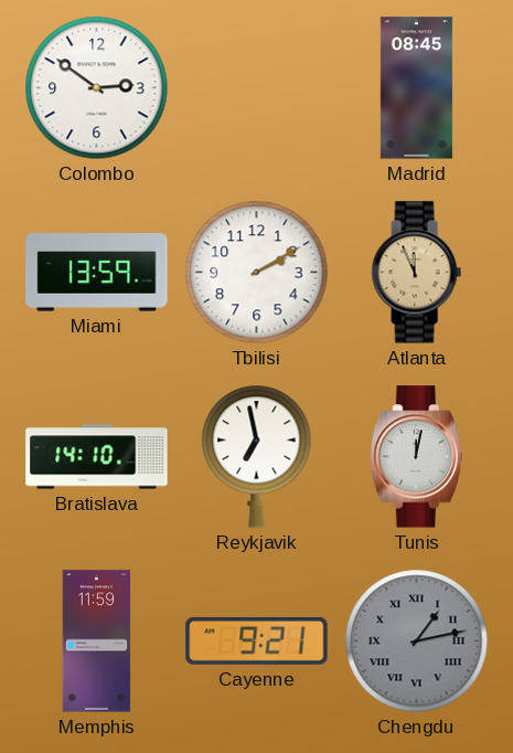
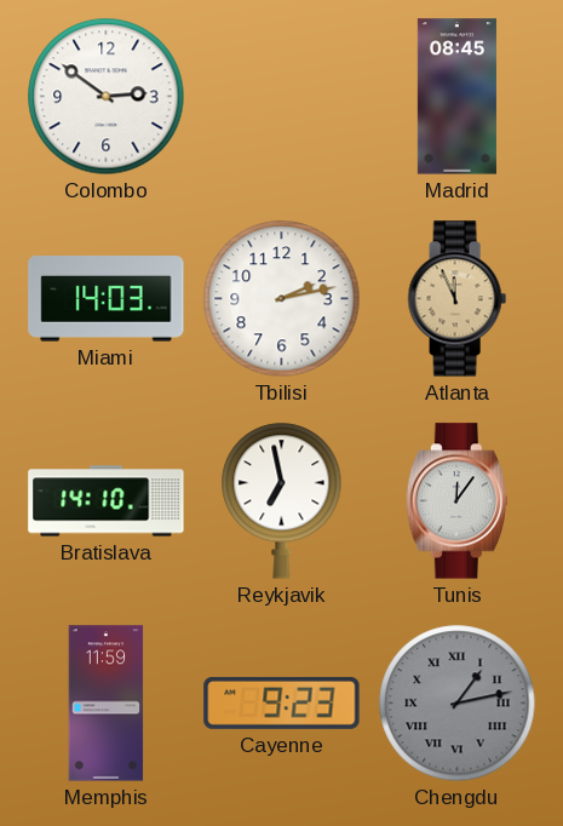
Miami: 13:59 -> 14:03
Tbilisi: 2:10 -> 2:13
Tunis: 12:02 -> 12:06
Cayenne: 9:21 -> 9:23
